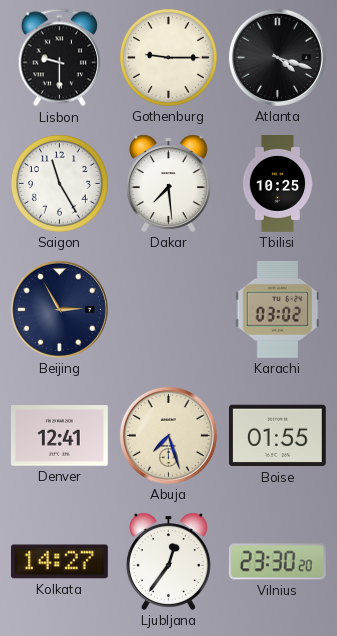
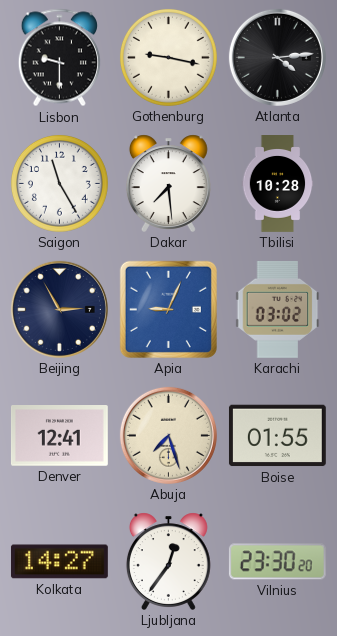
Gothenburg: 9:15 -> 9:17
Atlanta: 4:18 -> 4:14
Tbilisi: 10:25 -> 10:28
Apia: none -> 9:04
